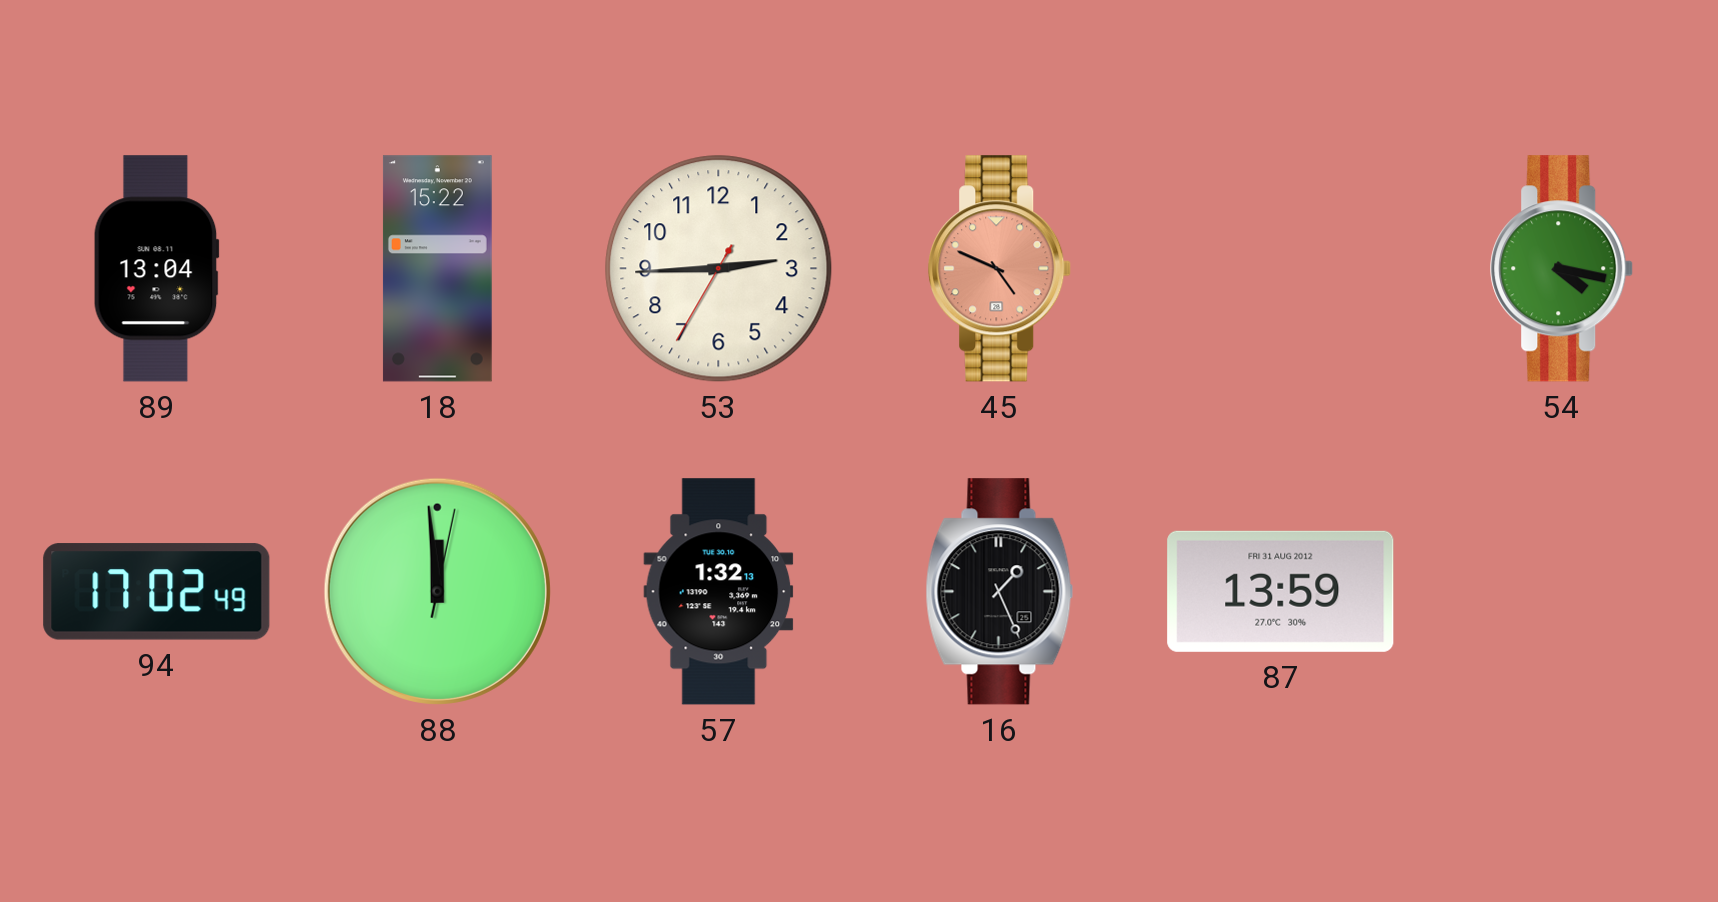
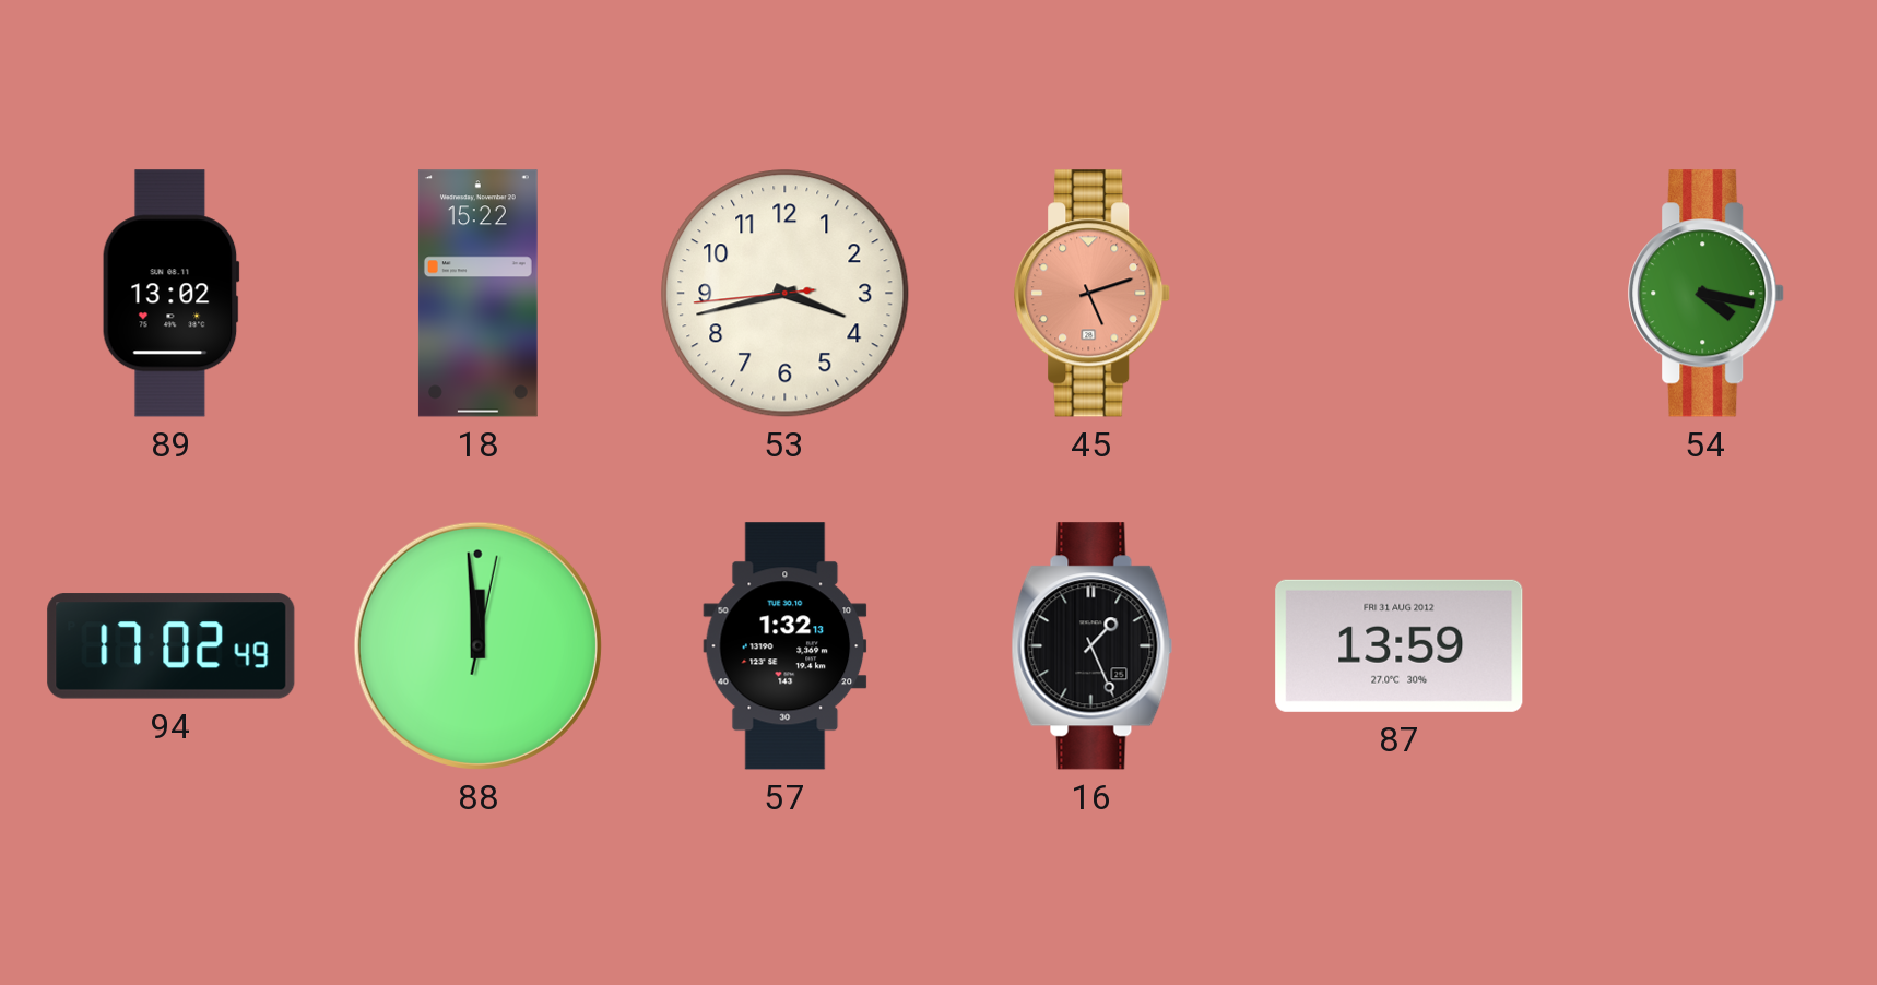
89: 13:04 -> 13:02
53: 2:44 -> 3:42
45: 4:49 -> 5:12
